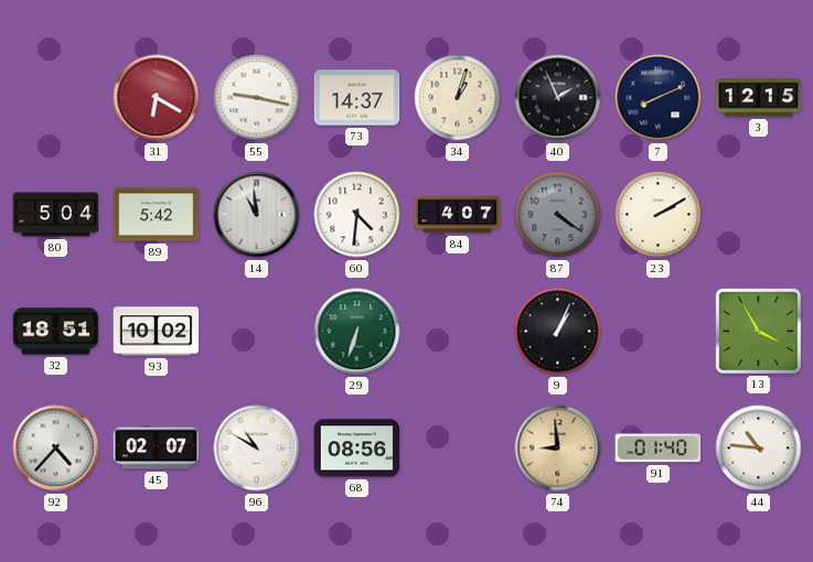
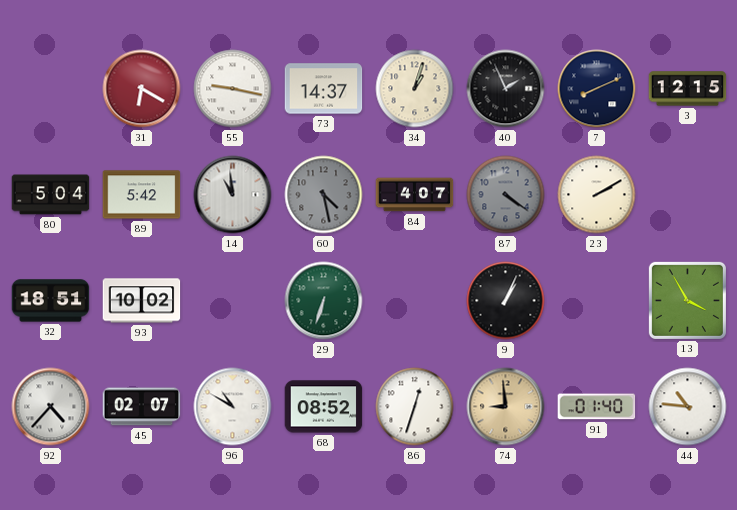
60: 4:31 -> 4:28
60 dial: white -> grey
68: 08:56 -> 08:52
86: none -> 12:33
